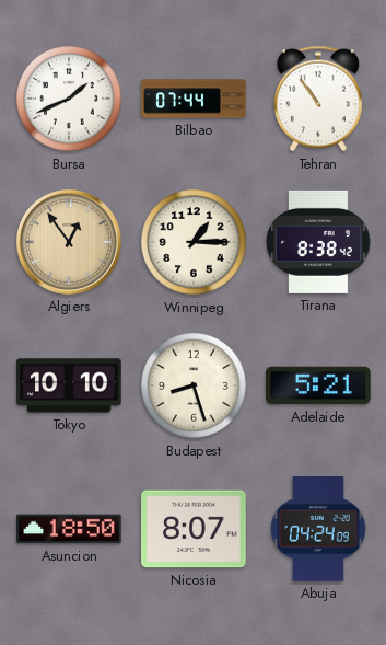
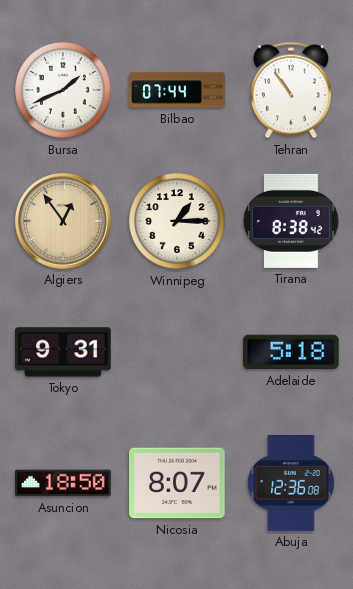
Tokyo: 10:10 -> 9:31
Budapest: 8:27 -> none
Adelaide: 5:21 -> 5:18
Abuja: 04:24 -> 12:36
